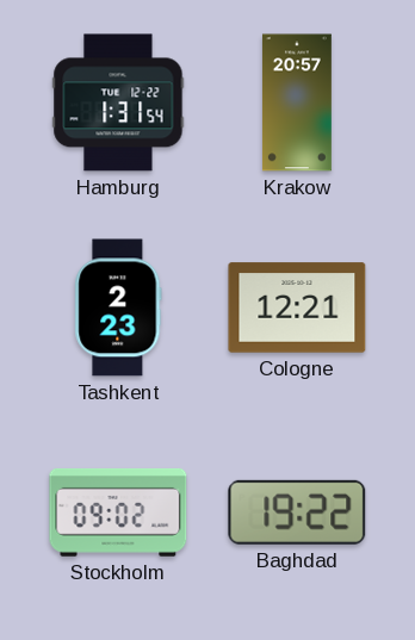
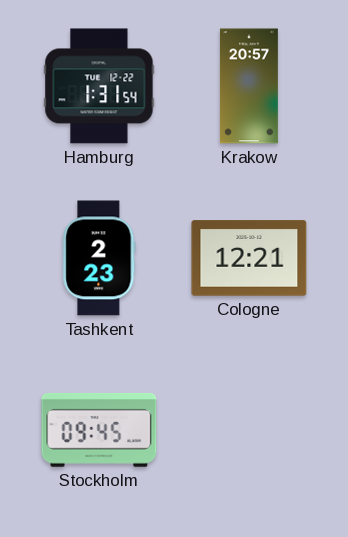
Stockholm: 09:02 -> 09:45
Baghdad: 19:22 -> none
